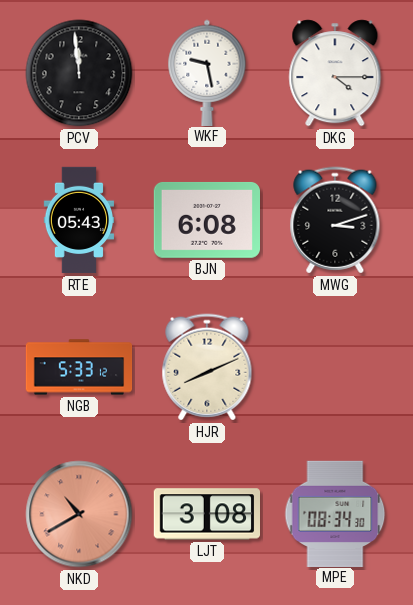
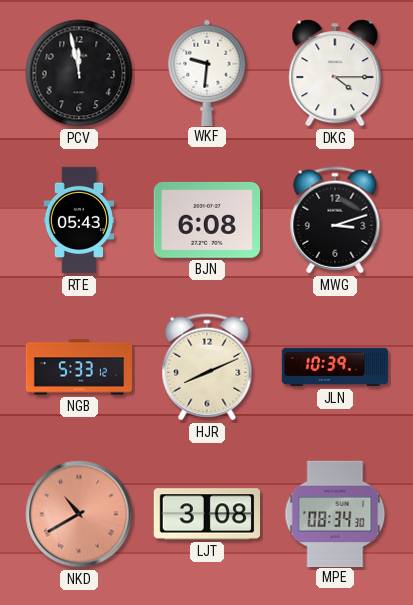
PCV: 11:59 -> 11:58
WKF: 9:28 -> 9:31
JLN: none -> 10:39
